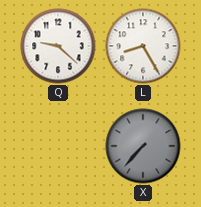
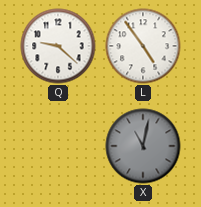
L: 8:25 -> 4:54
X: 7:37 -> 11:02
